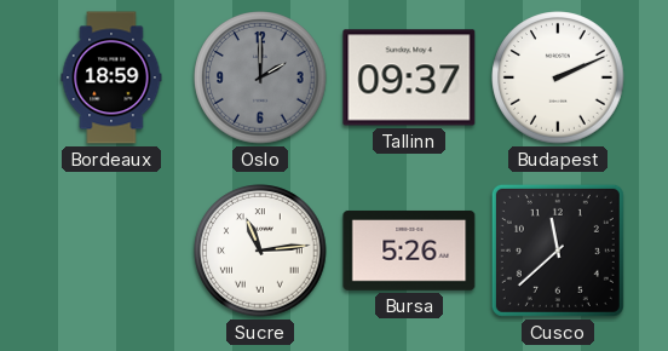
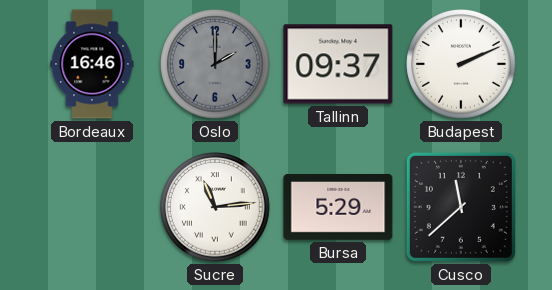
Bordeaux: 18:59 -> 16:46
Bursa: 5:26 -> 5:29
